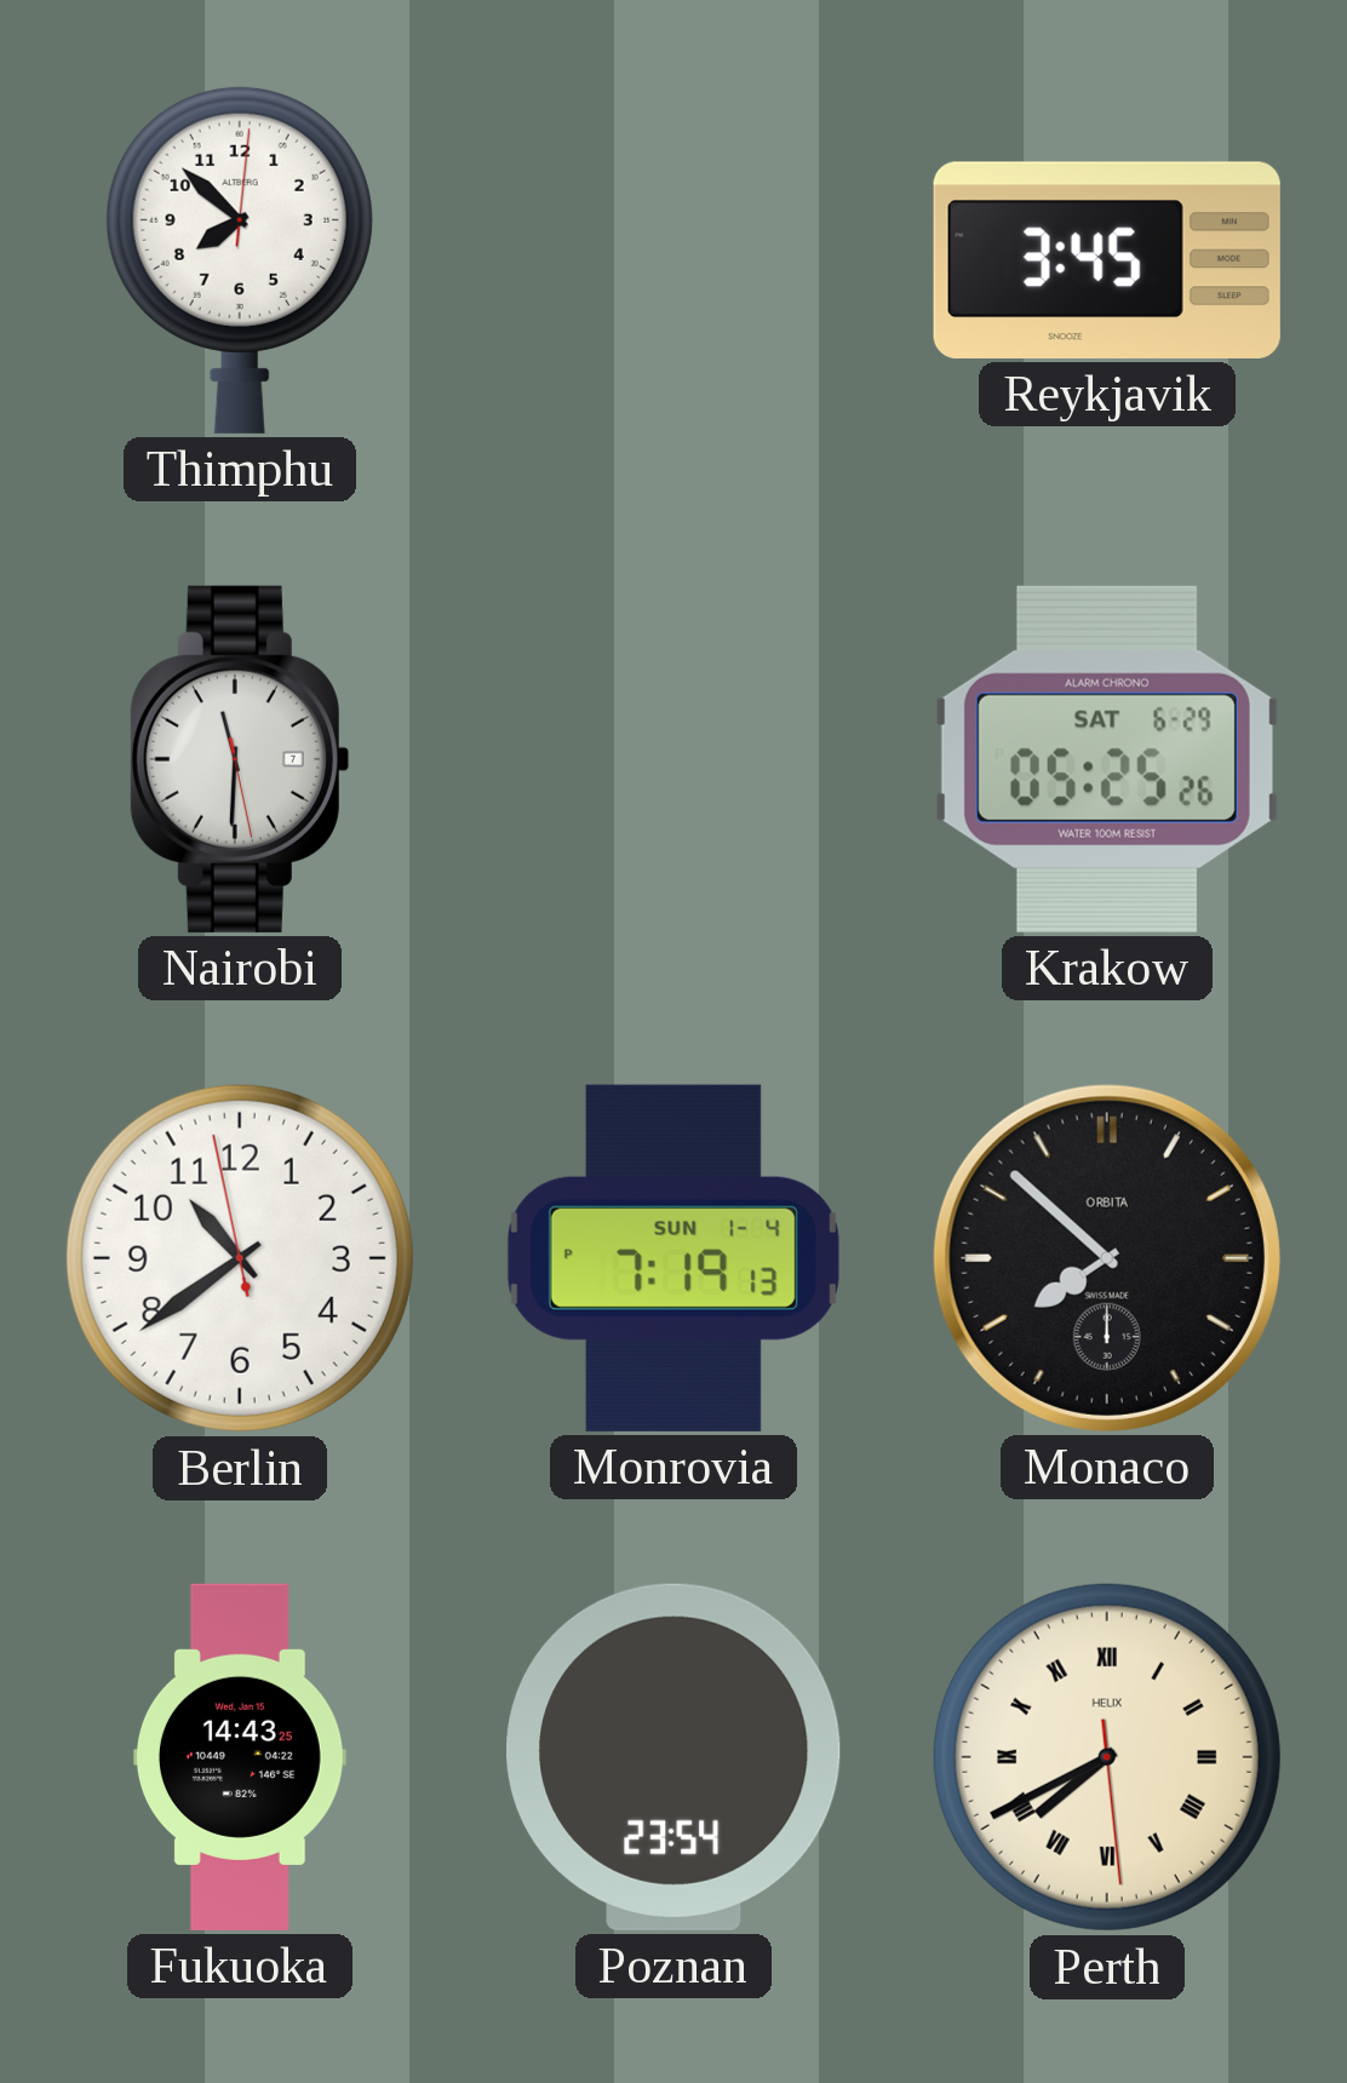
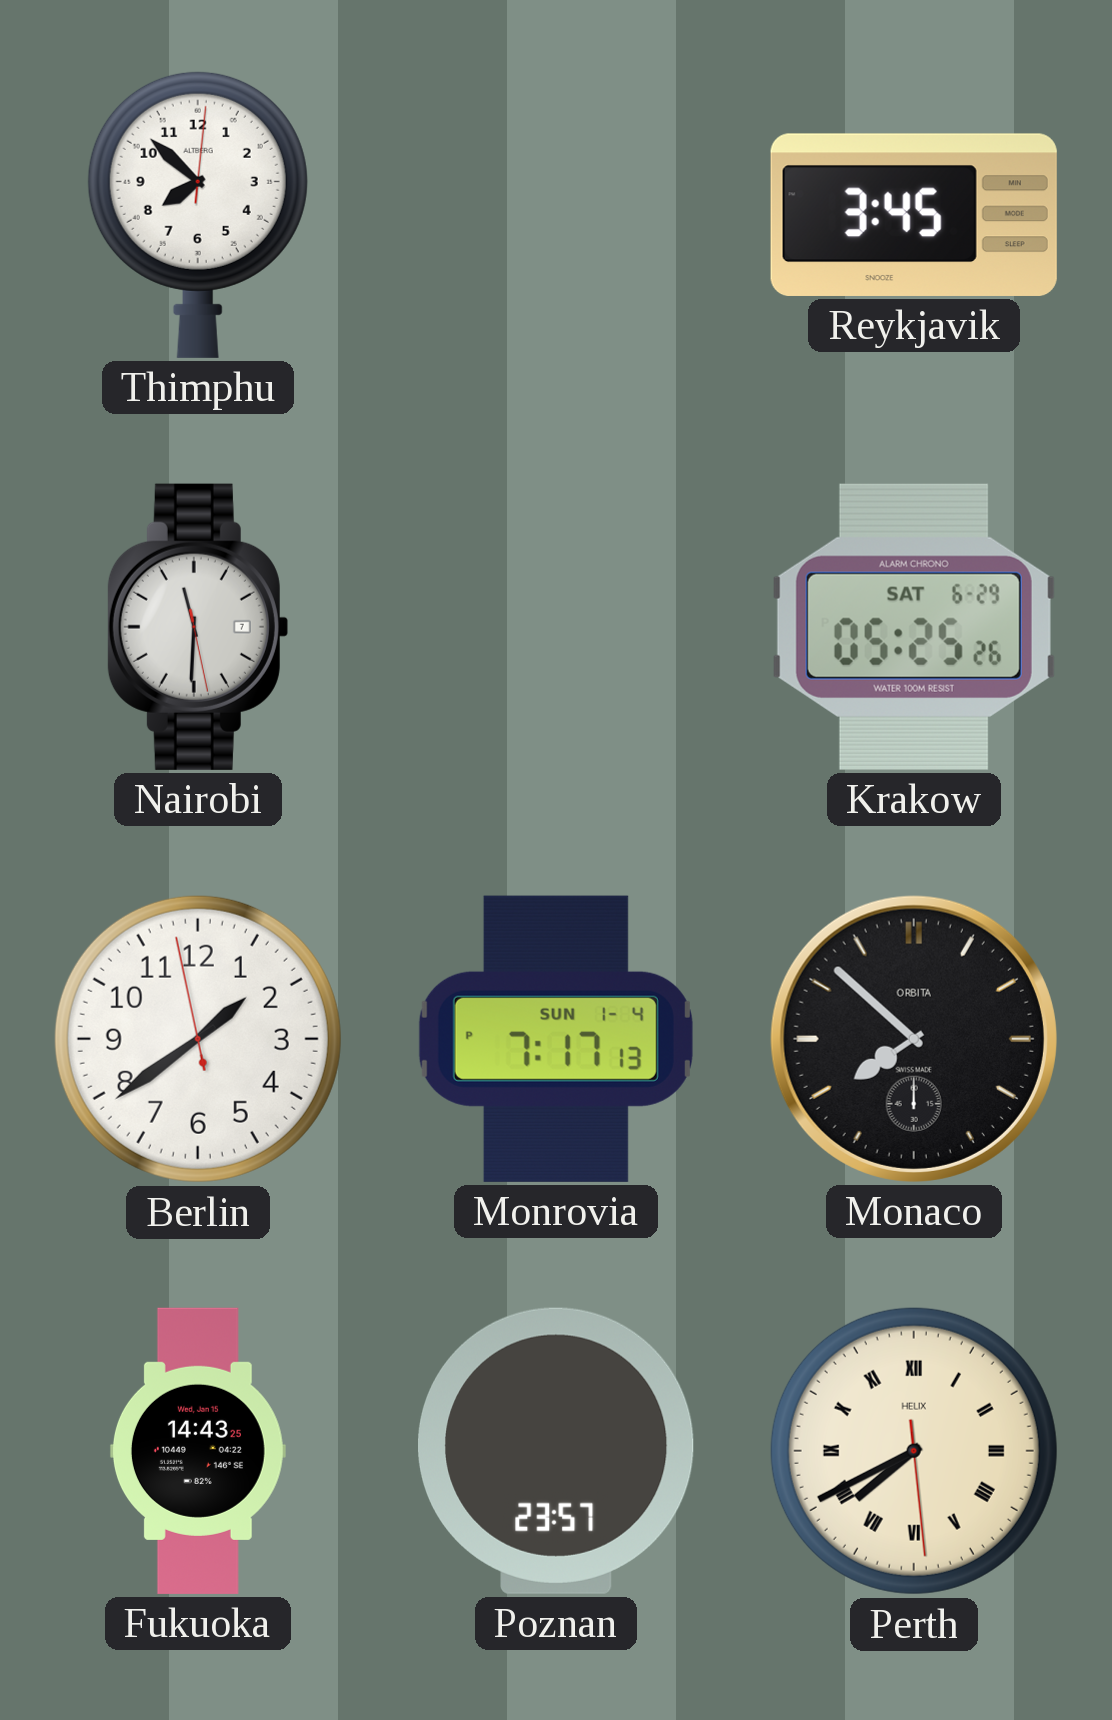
Berlin: 10:38 -> 1:38
Monrovia: 7:19 -> 7:17
Poznan: 23:54 -> 23:57
